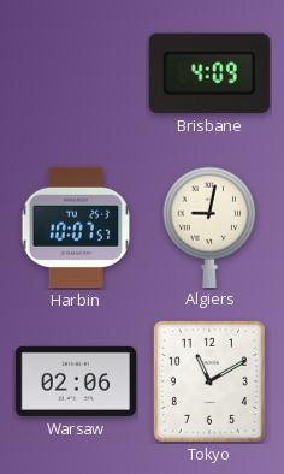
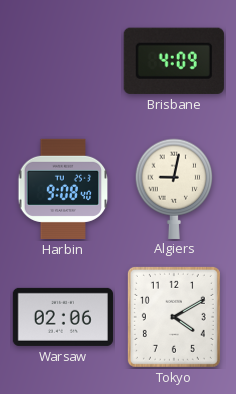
Harbin: 10:07 -> 9:08
Tokyo: 11:10 -> 4:10
